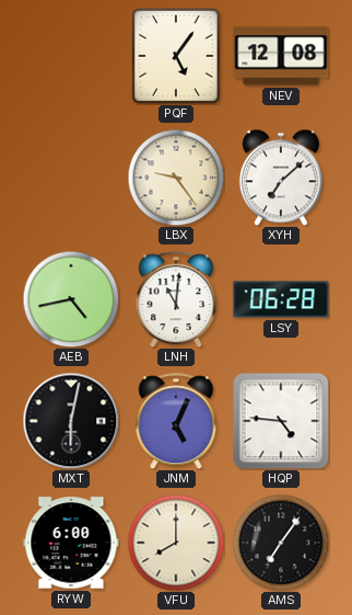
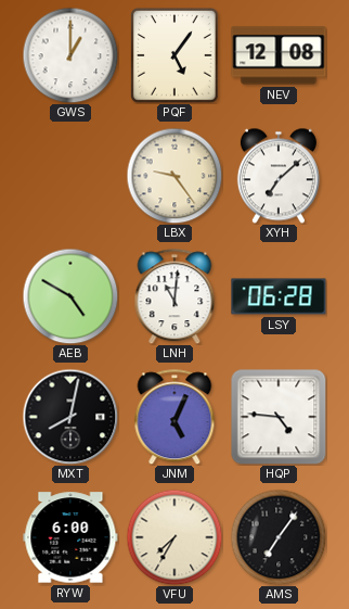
GWS: none -> 1:00
AEB: 4:43 -> 4:50
MXT: 6:02 -> 8:02
VFU: 8:00 -> 7:35
